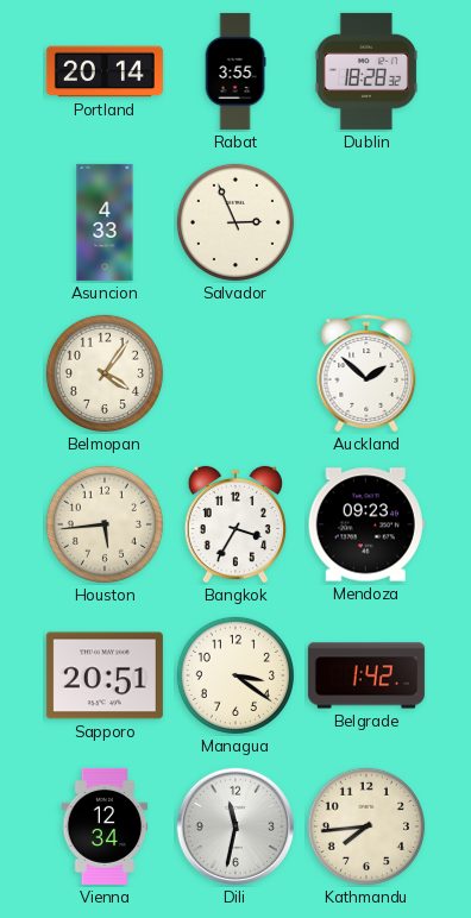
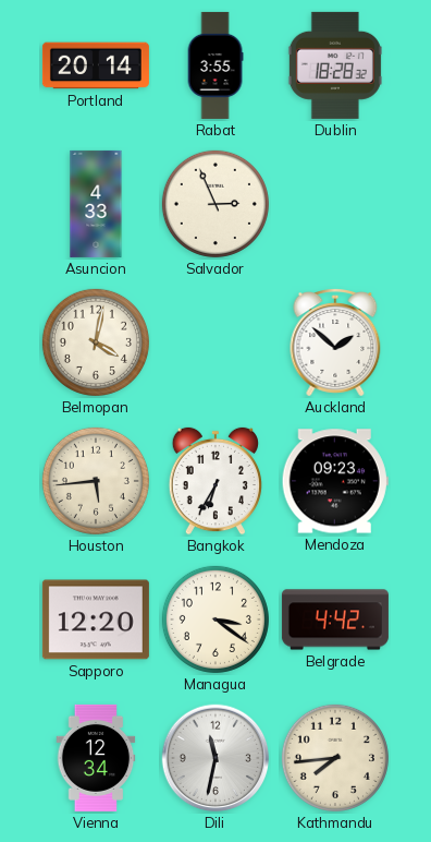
Belmopan: 4:06 -> 4:02
Bangkok: 3:35 -> 6:35
Sapporo: 20:51 -> 12:20
Belgrade: 1:42 -> 4:42
